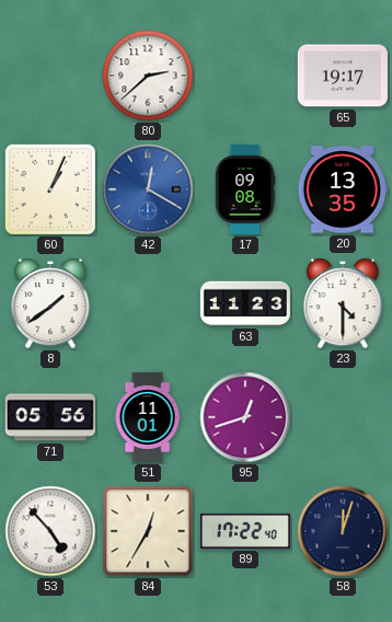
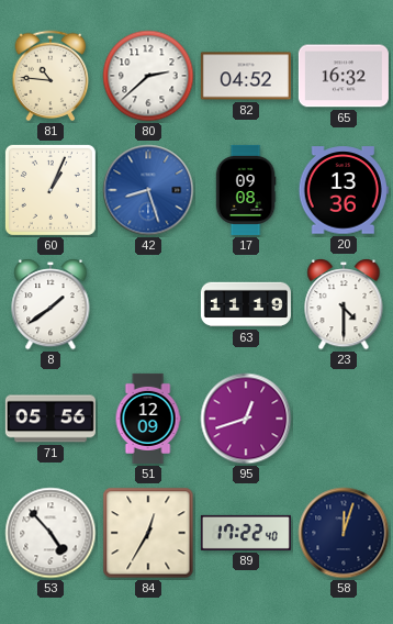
81: none -> 10:46
82: none -> 04:52
65: 19:17 -> 16:32
42: 12:20 -> 8:27
20: 13:35 -> 13:36
63: 11:23 -> 11:19
51: 11:01 -> 12:09
